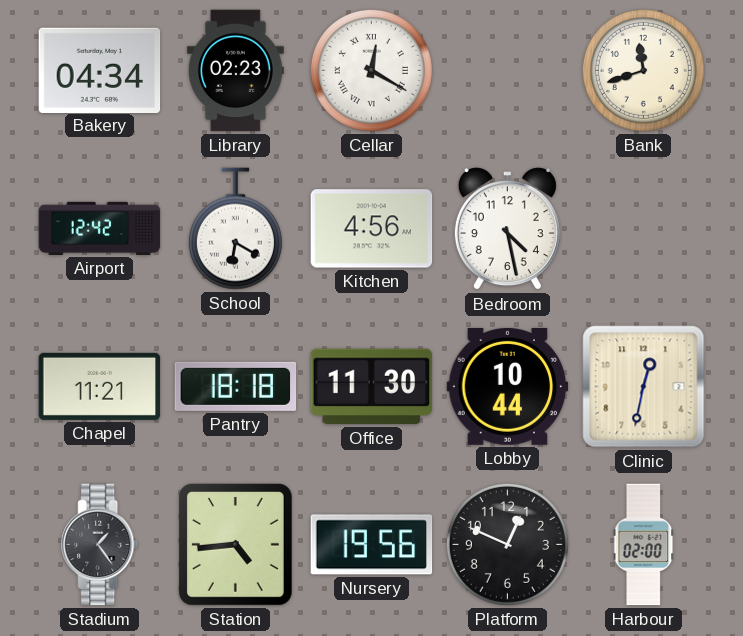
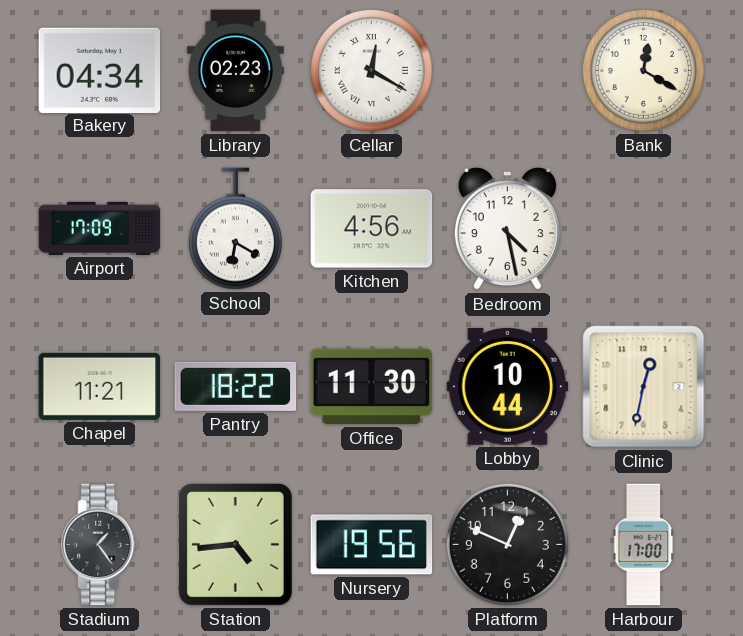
Bank: 11:42 -> 12:20
Airport: 12:42 -> 17:09
Pantry: 18:18 -> 18:22
Harbour: 02:00 -> 17:00
